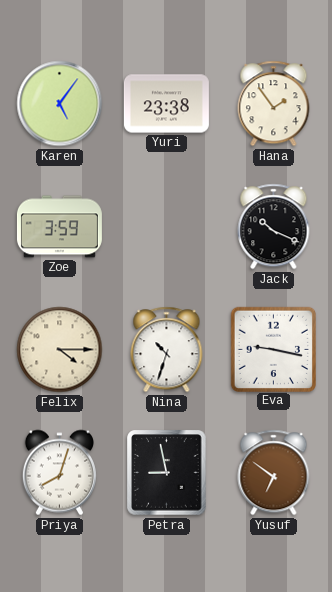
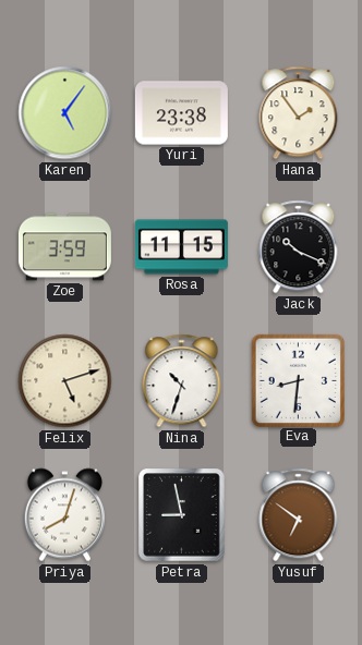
Rosa: none -> 11:15
Felix: 4:15 -> 5:12
Eva: 9:17 -> 8:31
